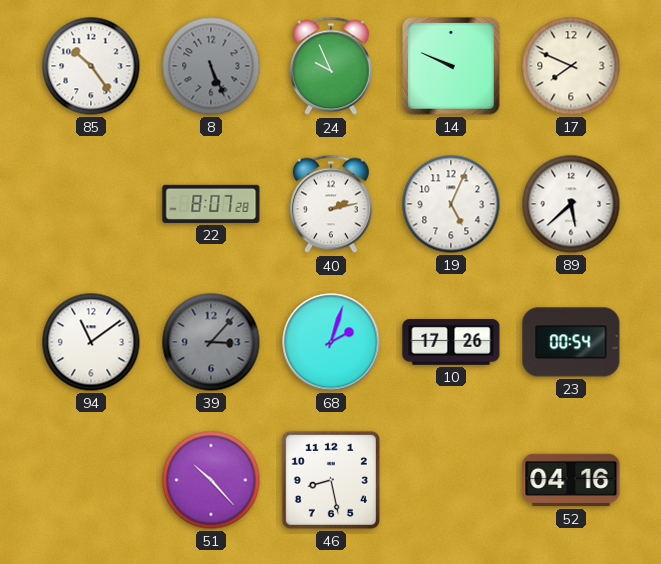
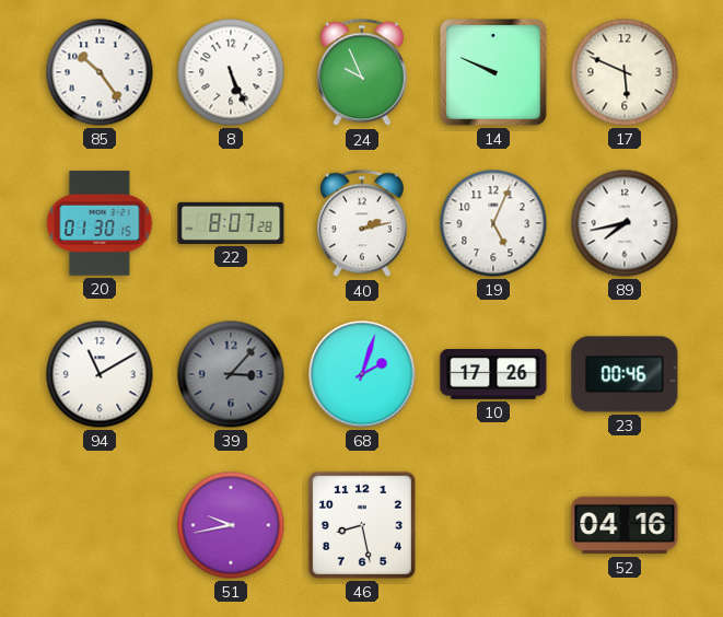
8 dial: grey -> white
17: 7:49 -> 5:49
20: none -> 01:30
89: 5:38 -> 7:43
94: 11:09 -> 11:10
23: 00:54 -> 00:46
51: 10:23 -> 9:43
